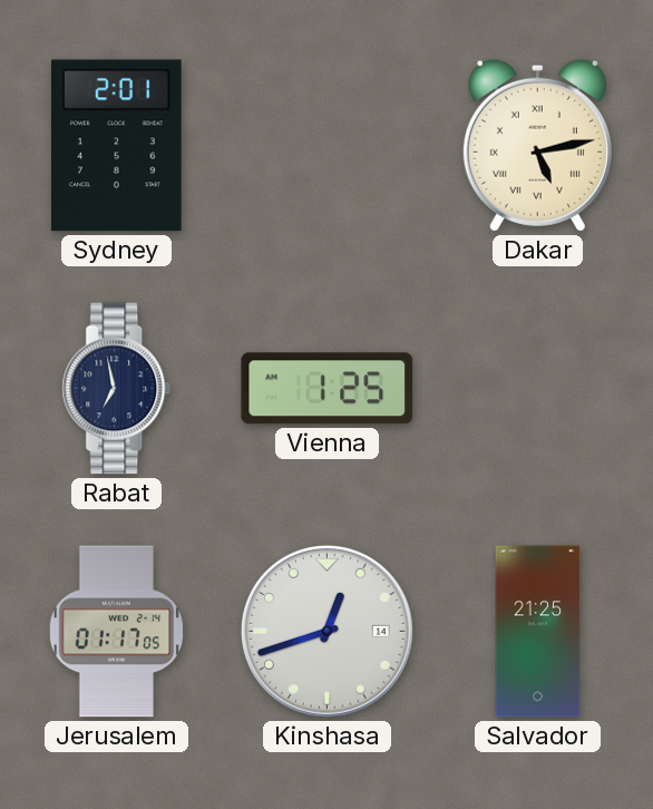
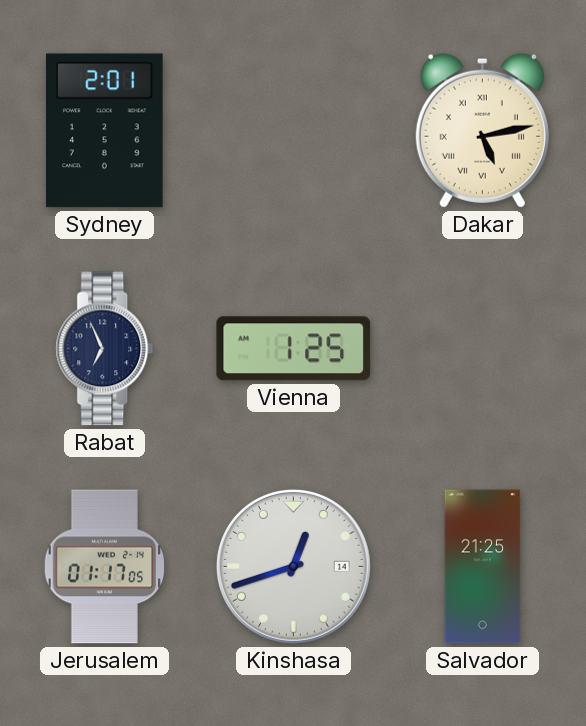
Rabat: 6:58 -> 6:56
